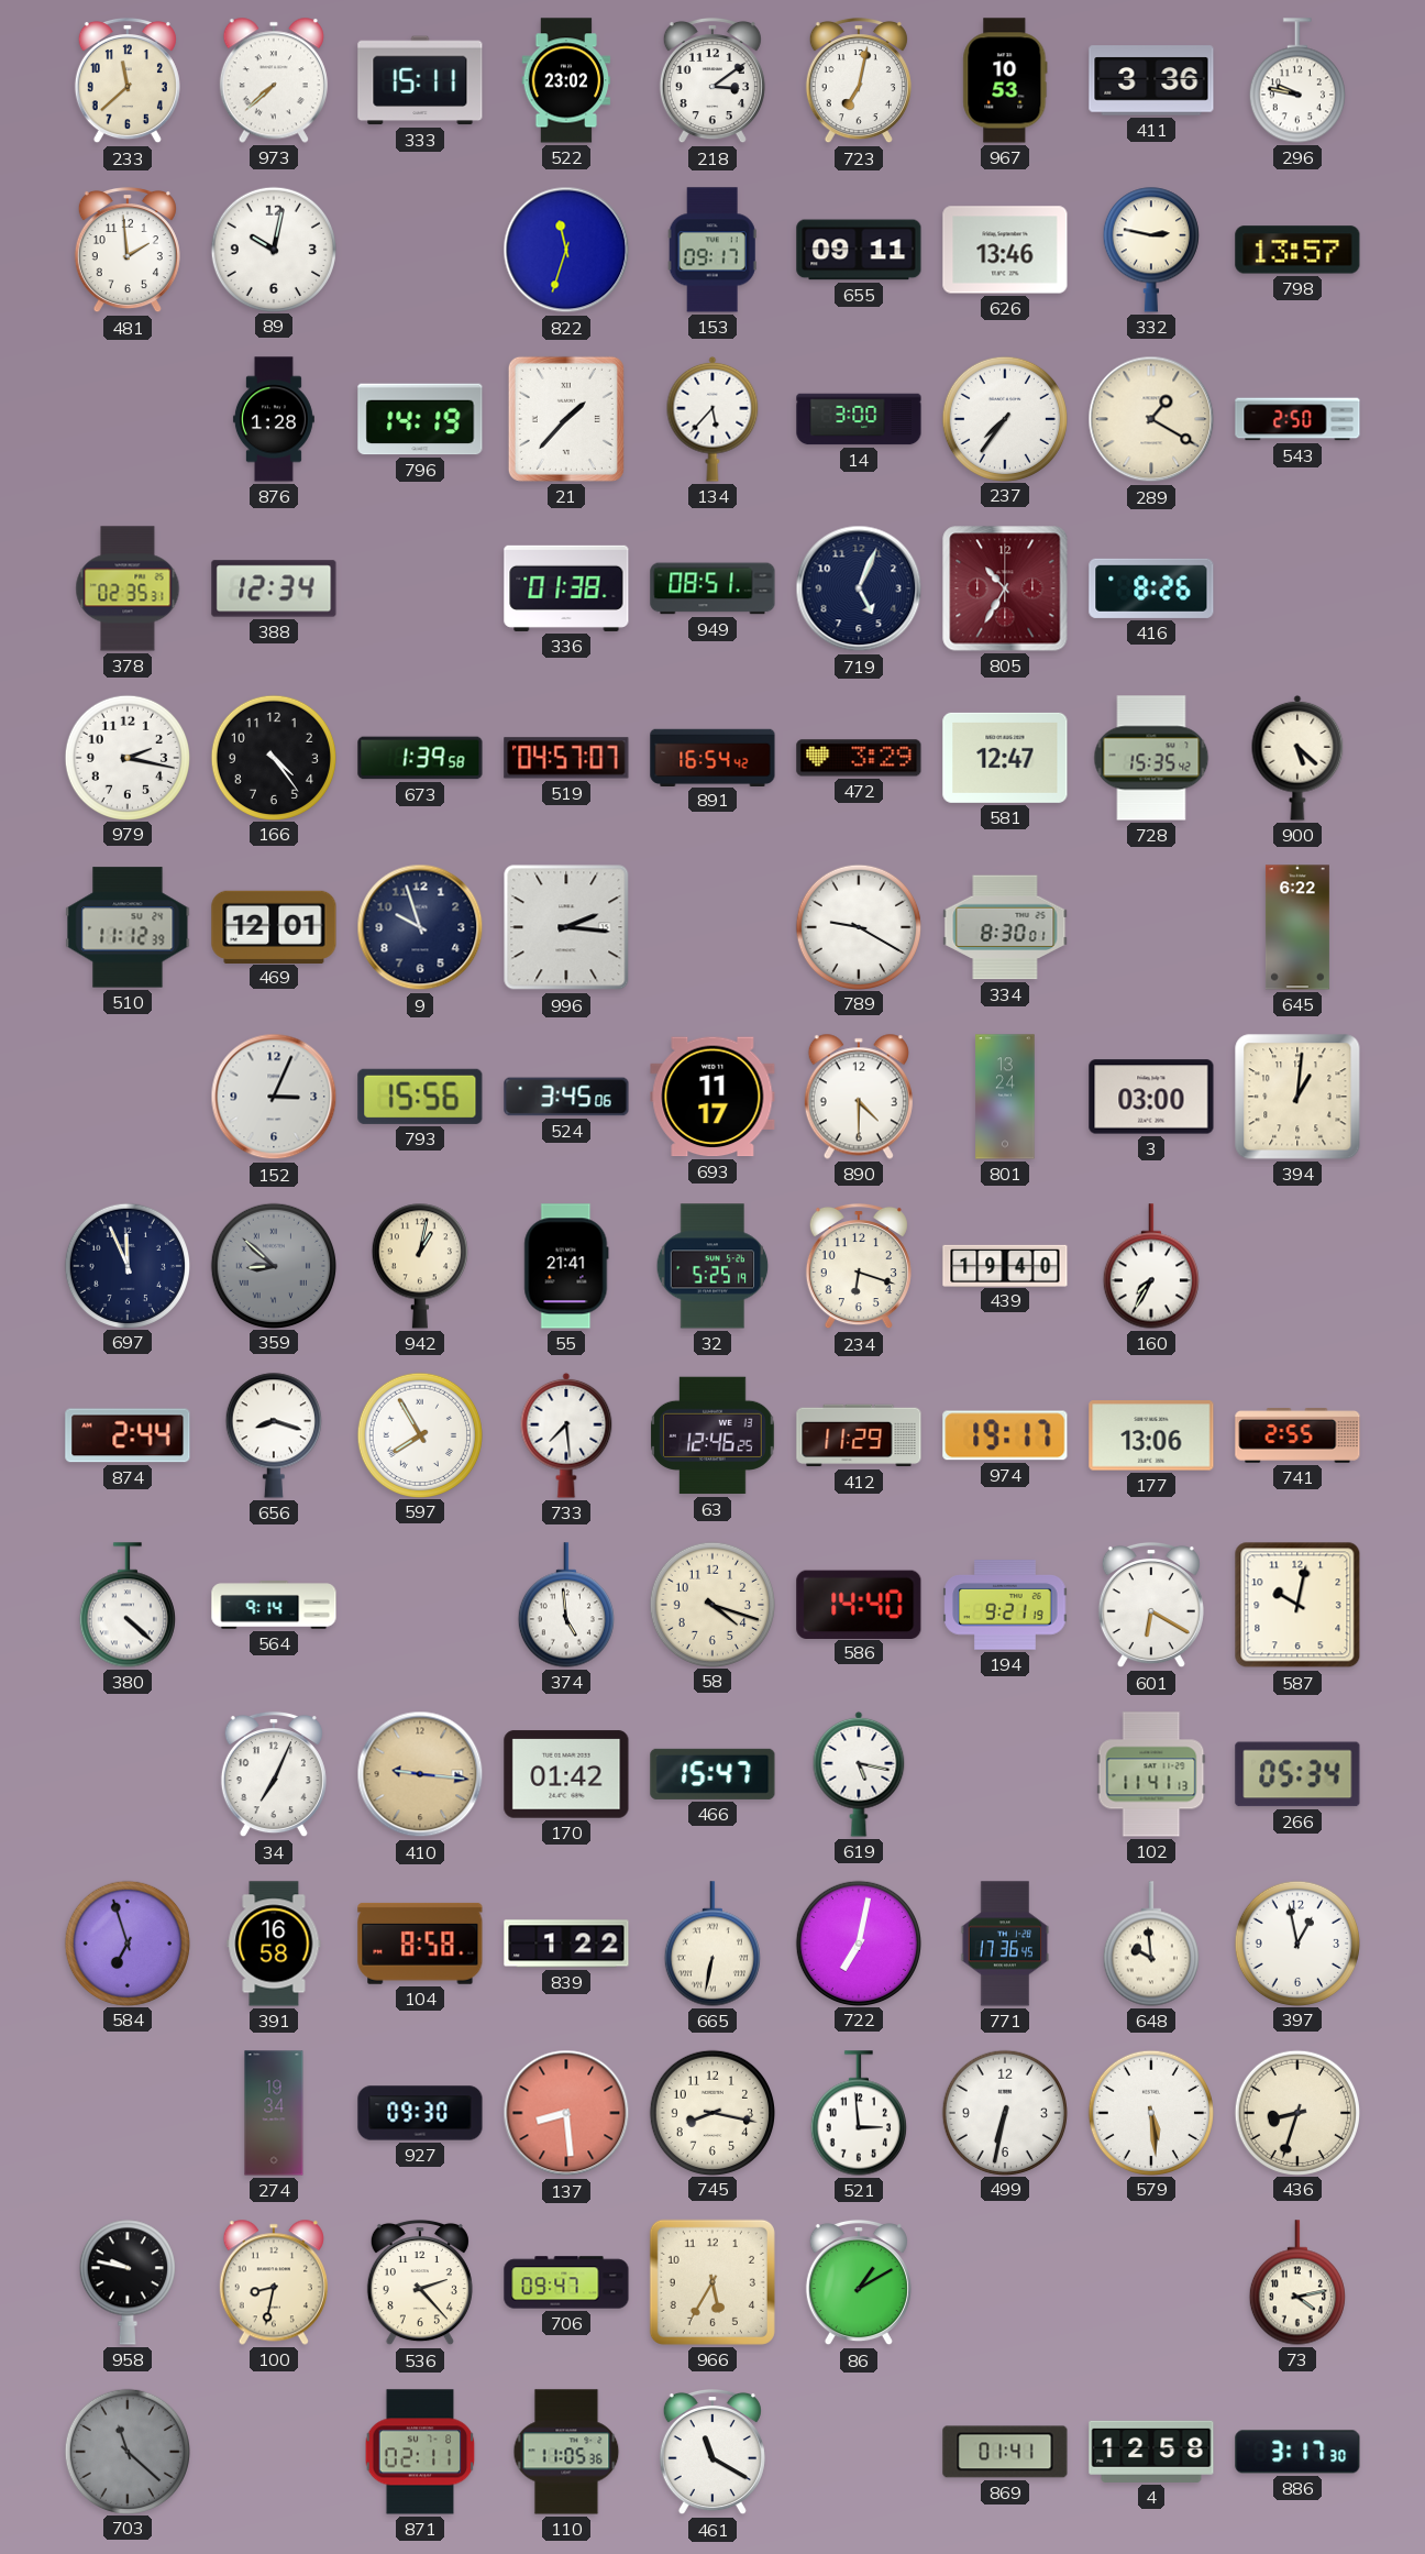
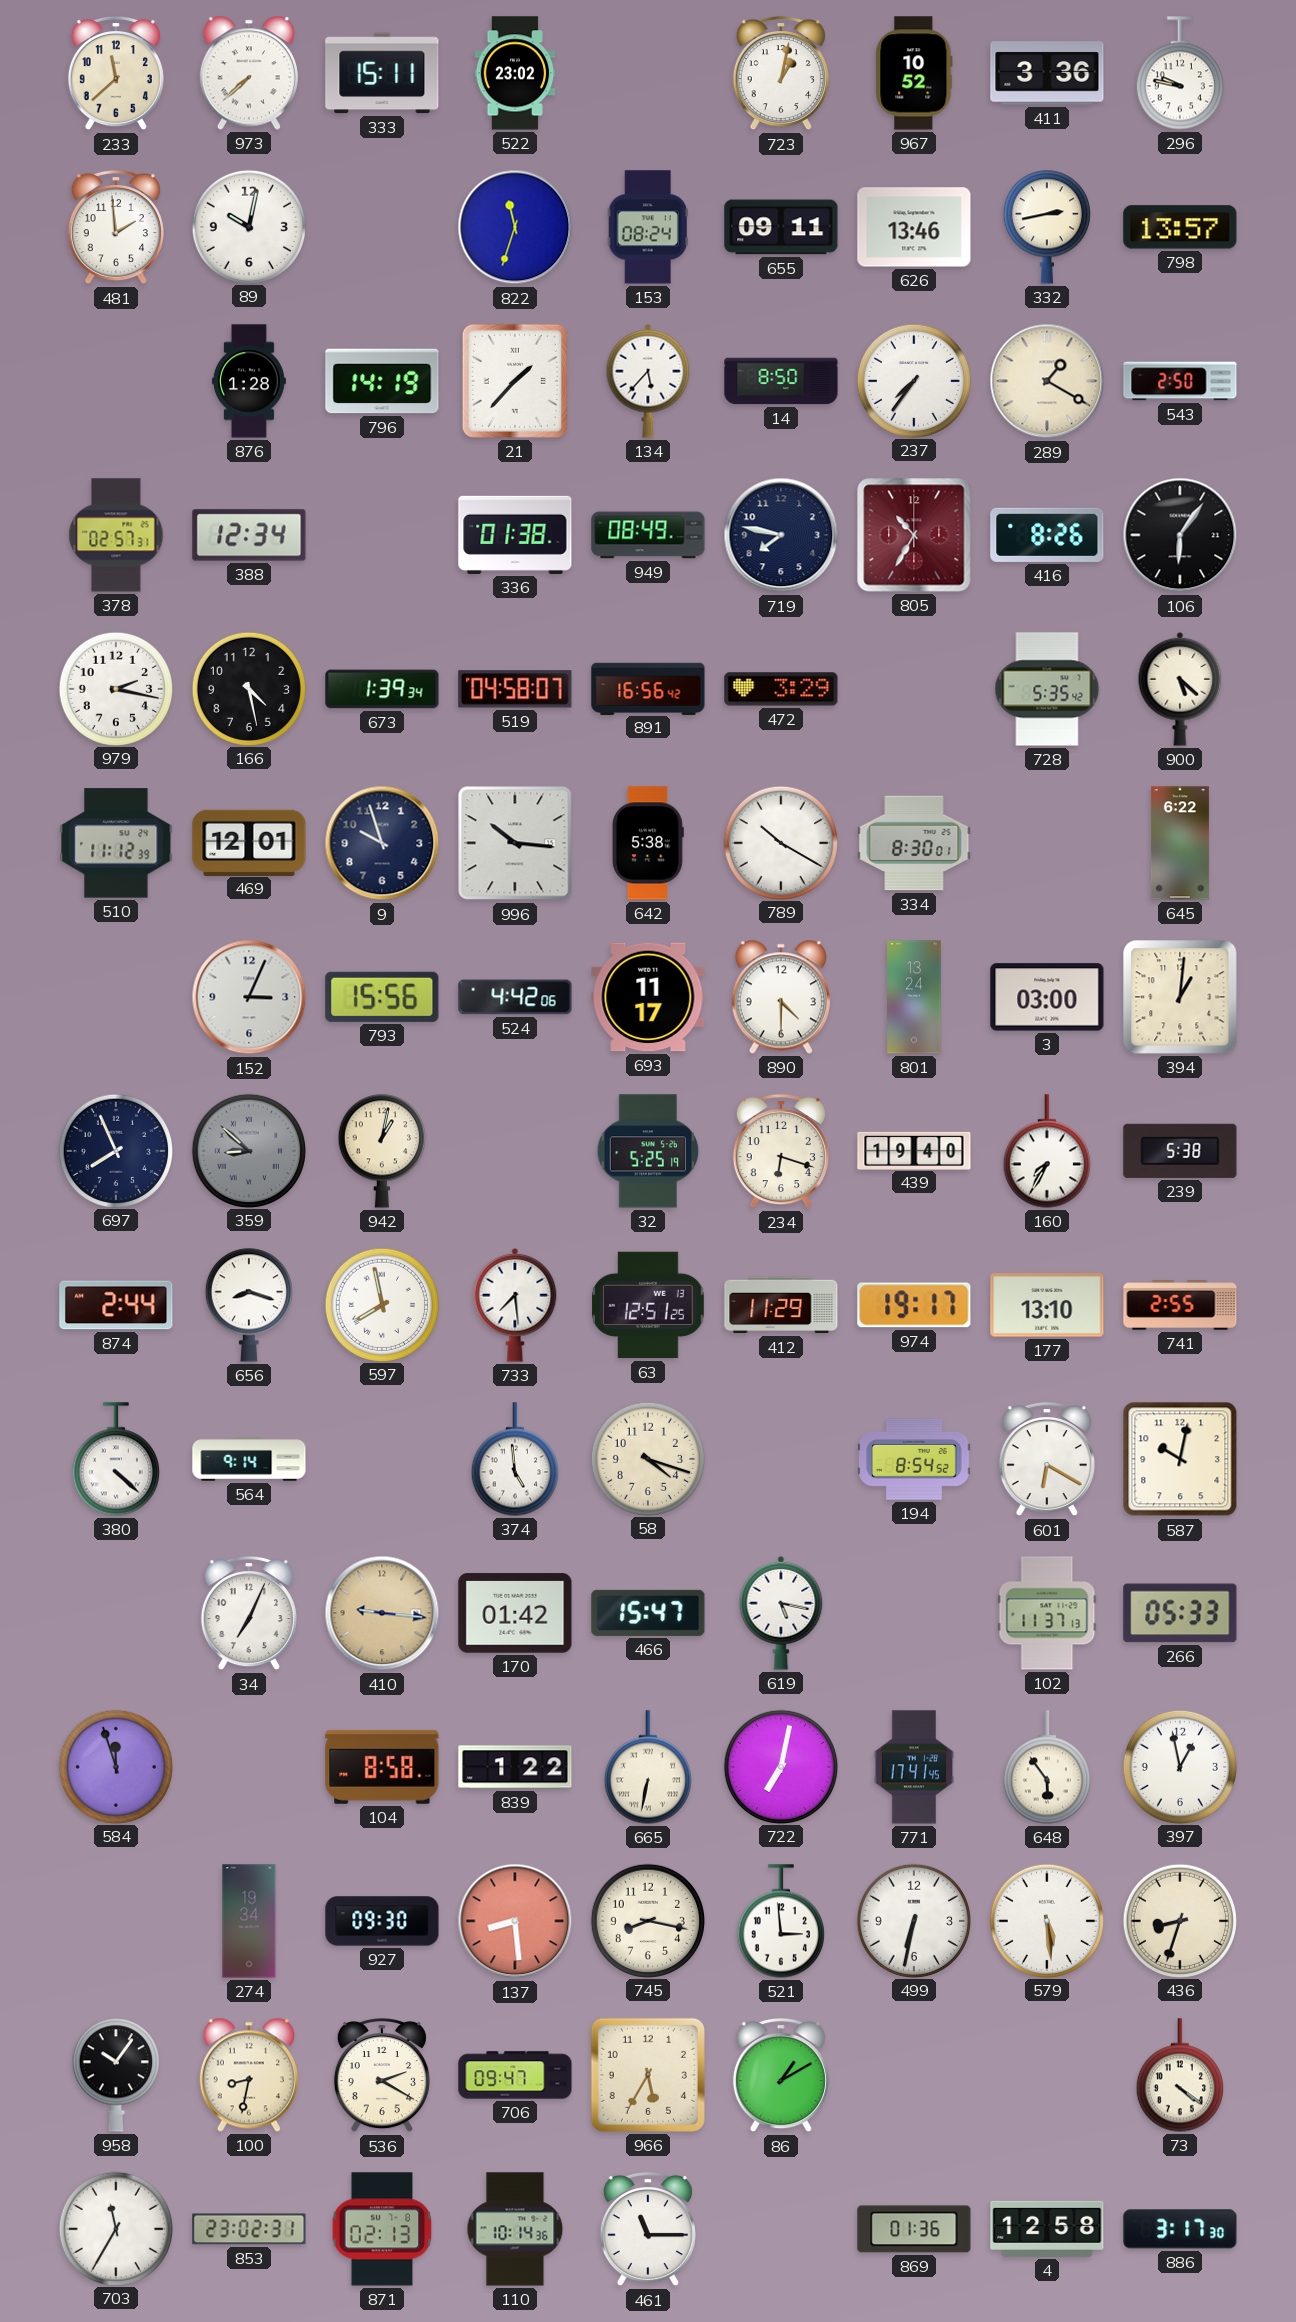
218: 3:09 -> none
723: 7:02 -> 1:02
967: 10:53 -> 10:52
153: 09:17 -> 08:24
332: 2:47 -> 2:43
14: 3:00 -> 8:50
378: 02:35 -> 02:57
949: 08:51 -> 08:49
719: 5:04 -> 7:47
106: none -> 6:06
166: 4:24 -> 4:28
673: 1:39:58 -> 1:39:34
519: 04:57 -> 04:58
891: 16:54 -> 16:56
581: 12:47 -> none
728: 15:35 -> 5:35
996: 2:16 -> 10:16
642: none -> 5:38
789: 9:20 -> 10:20
524: 3:45 -> 4:42
697: 11:56 -> 7:56
55: 21:41 -> none
239: none -> 5:38
597: 7:55 -> 7:58
63: 12:46 -> 12:51
177: 13:06 -> 13:10
586: 14:40 -> none
194: 9:21 -> 8:54
102: 11:41 -> 11:37
266: 05:34 -> 05:33
584: 6:57 -> 11:57
391: 16:58 -> none
771: 17:36 -> 17:41
648: 9:59 -> 5:54
958: 9:47 -> 10:06
536: 2:23 -> 2:20
73: 4:13 -> 4:21
703: 11:22 -> 11:35
703 dial: grey -> white
853: none -> 23:02
871: 02:11 -> 02:13
110: 11:05 -> 10:14
461: 11:20 -> 11:15
869: 01:41 -> 01:36
